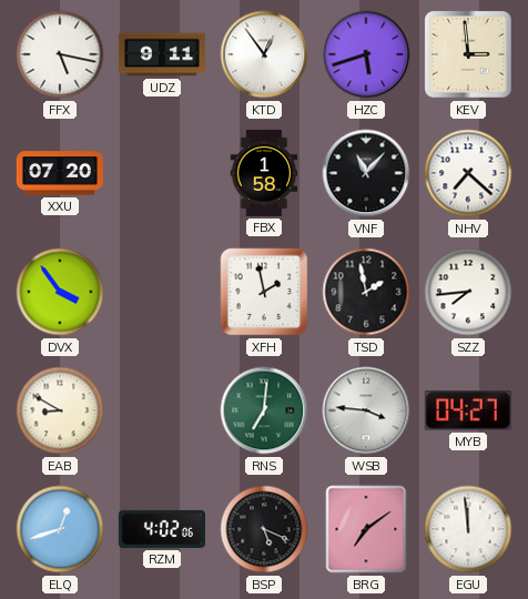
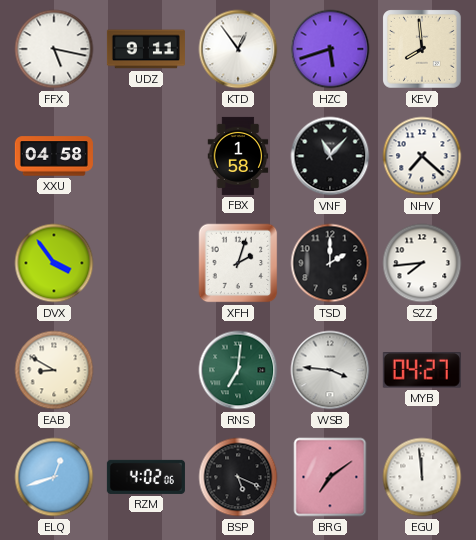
KEV: 2:59 -> 7:59
XXU: 07:20 -> 04:58
XFH: 1:58 -> 2:03
TSD: 1:58 -> 2:00
